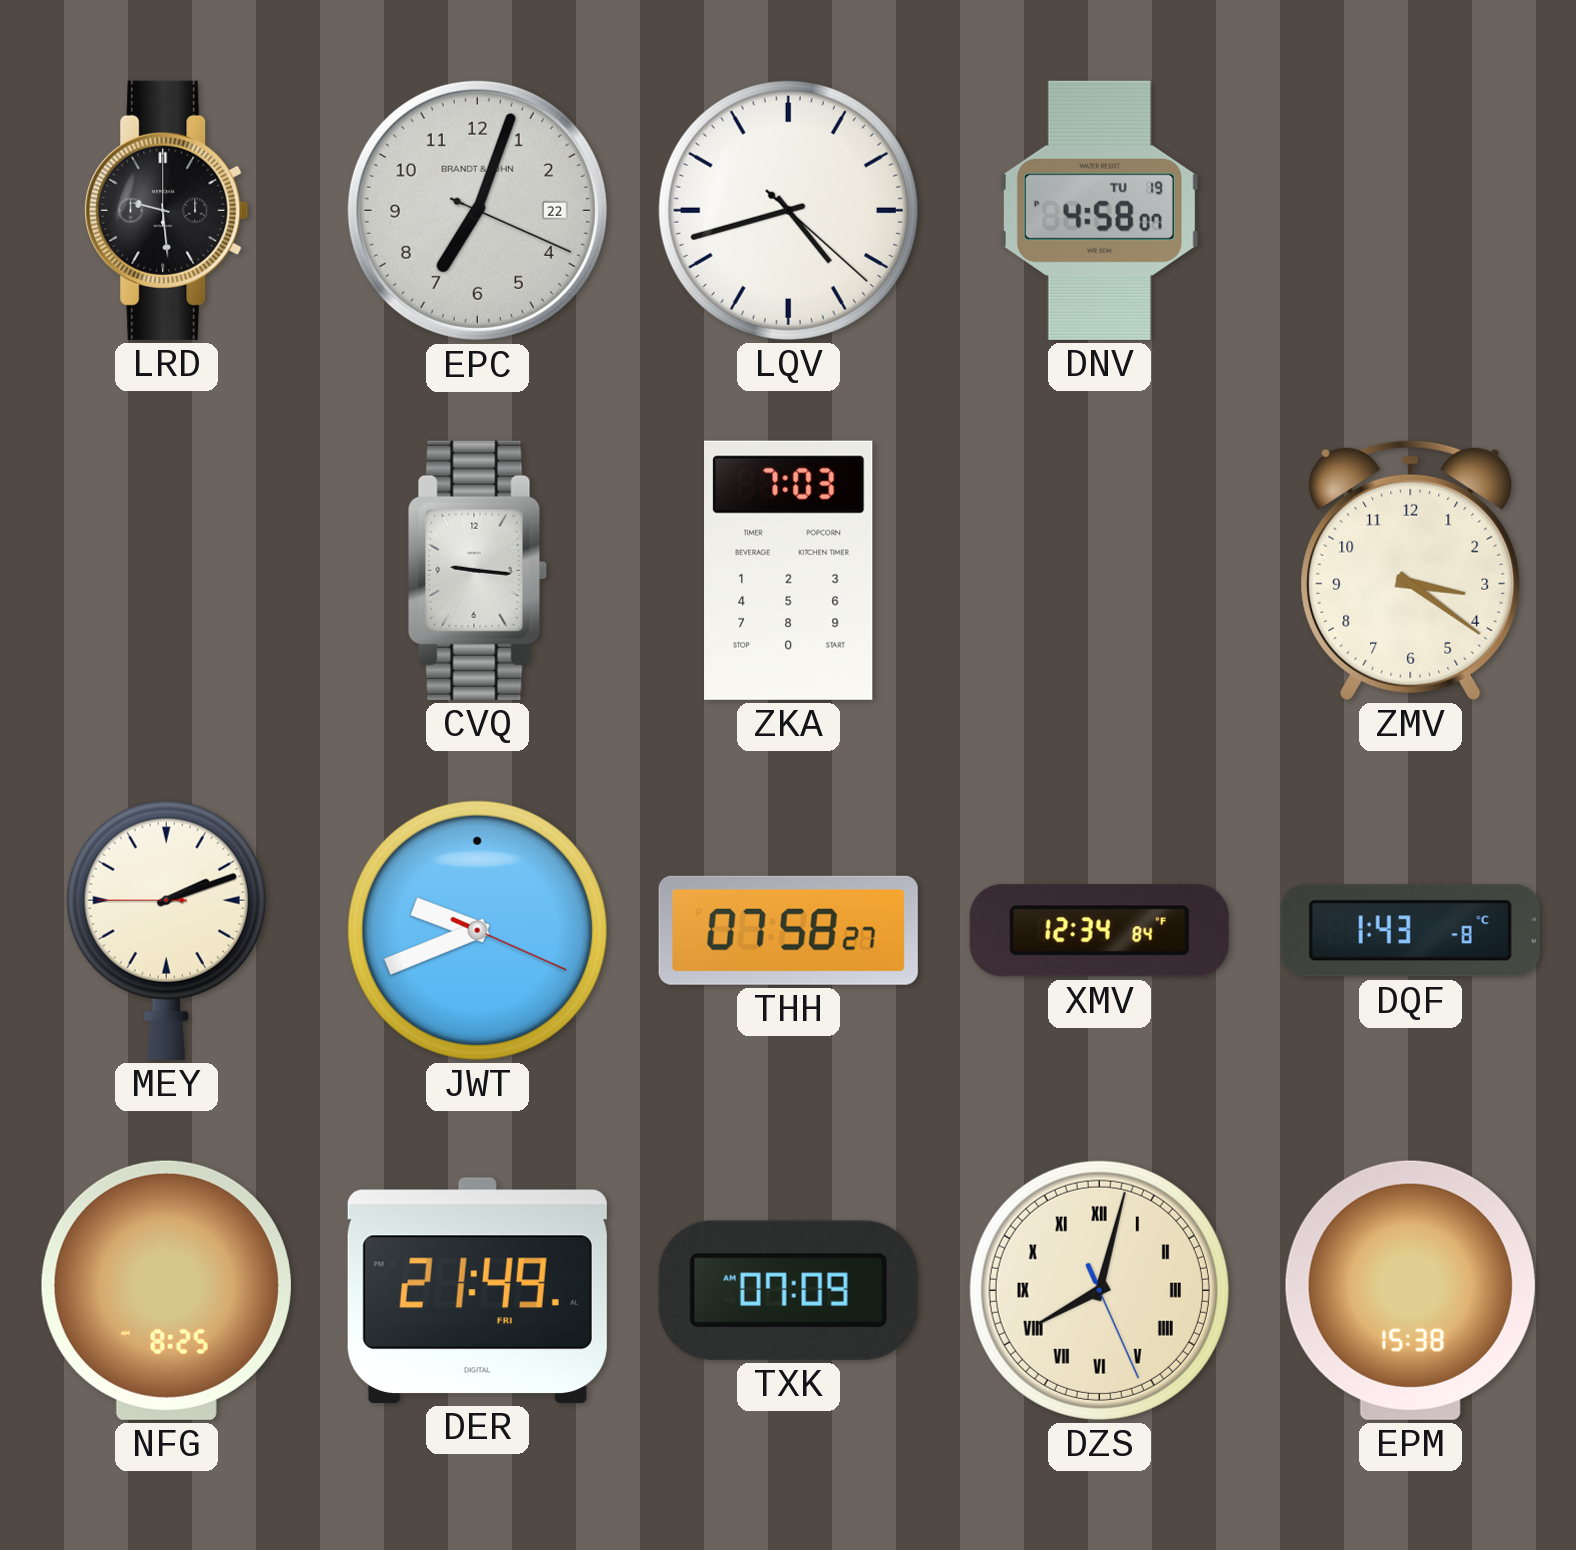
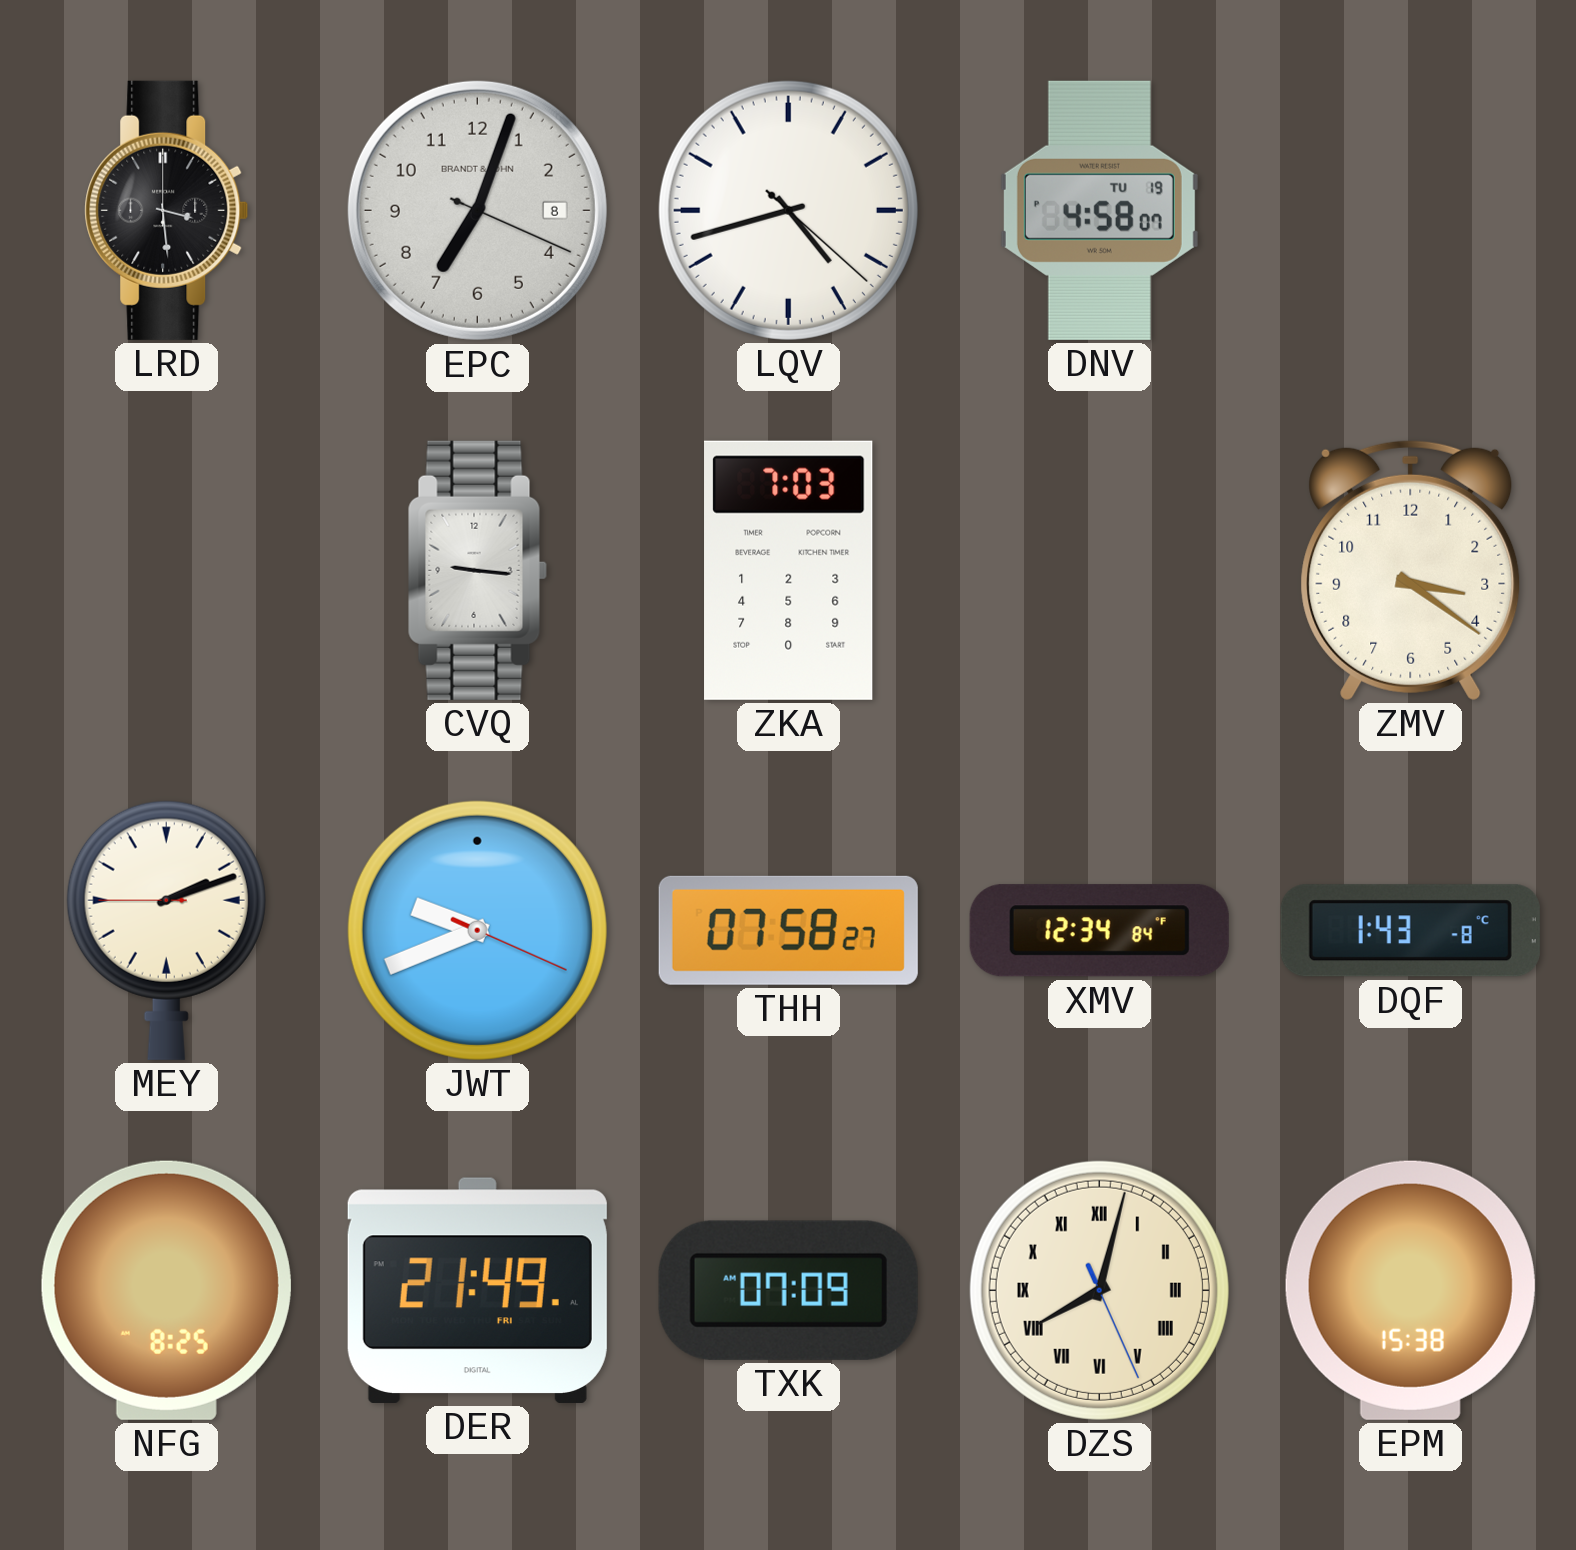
LRD: 9:29 -> 3:29
EPC date: 22 -> 8
